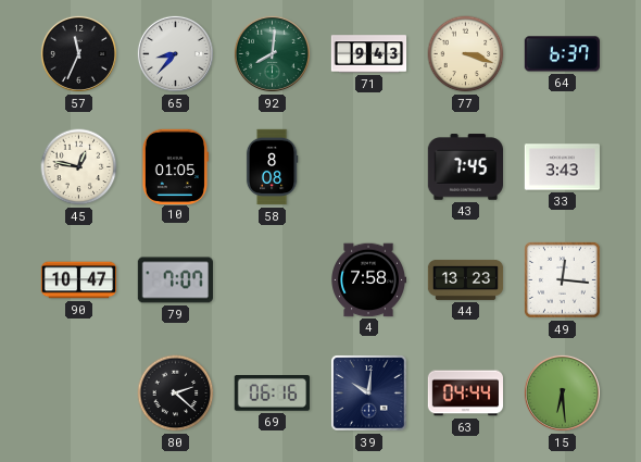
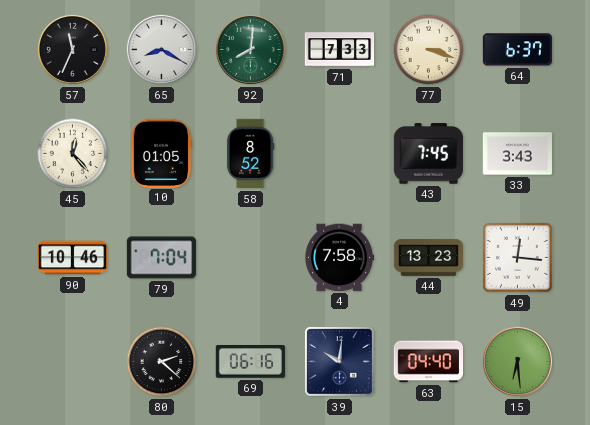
65: 8:37 -> 8:20
71: 9:43 -> 7:33
45: 12:47 -> 12:23
58: 8:08 -> 8:52
90: 10:47 -> 10:46
79: 7:07 -> 7:04
63: 04:44 -> 04:40
